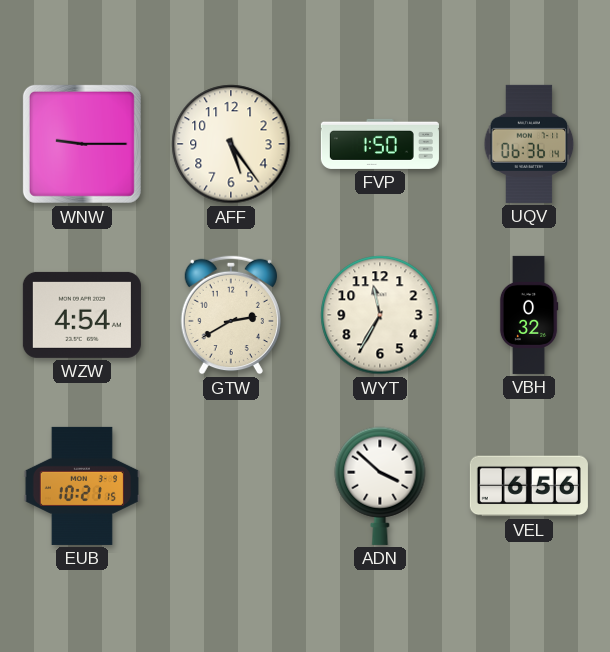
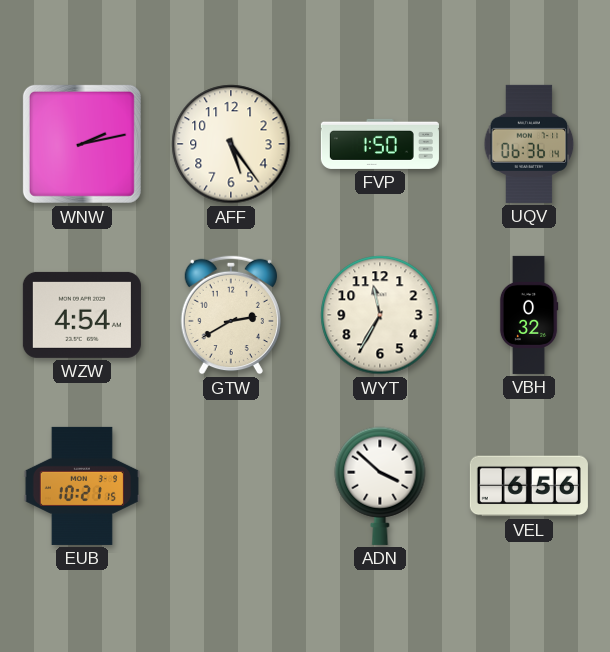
WNW: 9:15 -> 2:13
